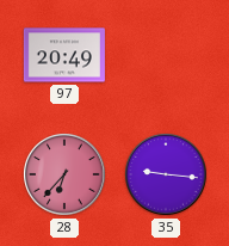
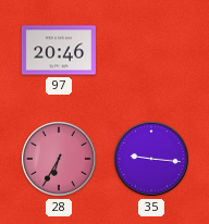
97: 20:49 -> 20:46
28: 6:37 -> 6:35
